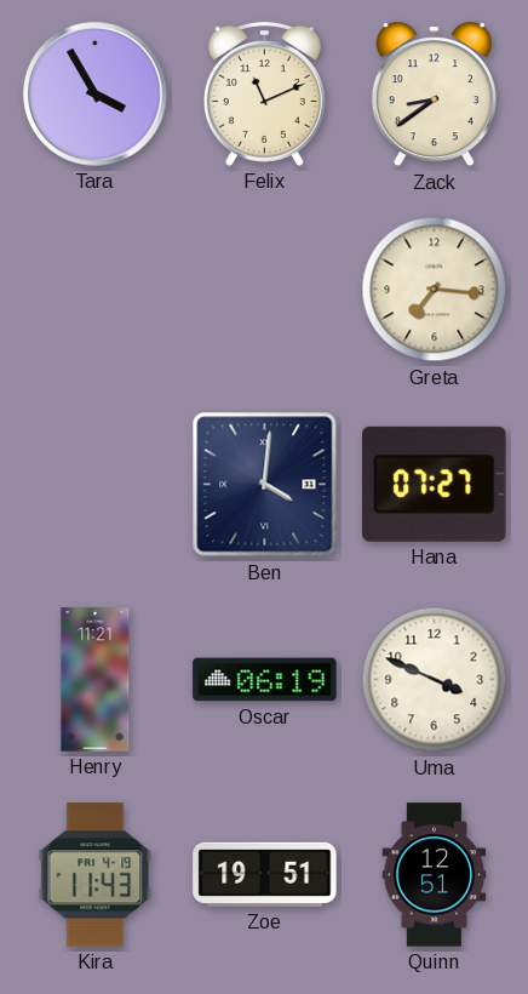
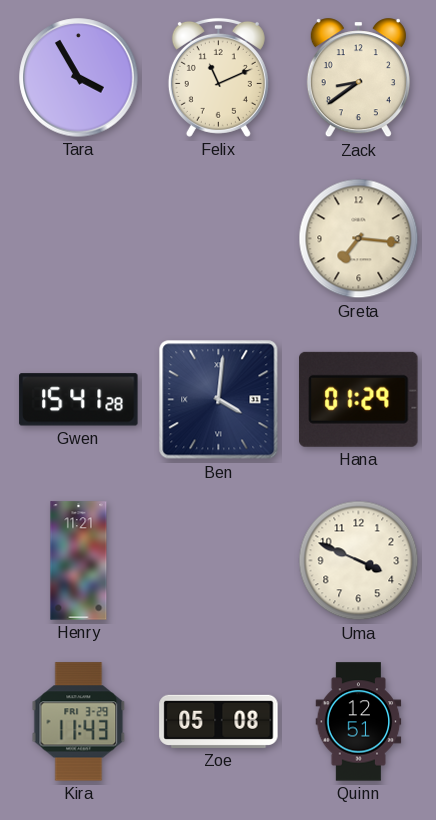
Gwen: none -> 15:41
Hana: 07:27 -> 01:29
Oscar: 06:19 -> none
Kira date: FRI 4-19 -> FRI 3-29
Zoe: 19:51 -> 05:08
